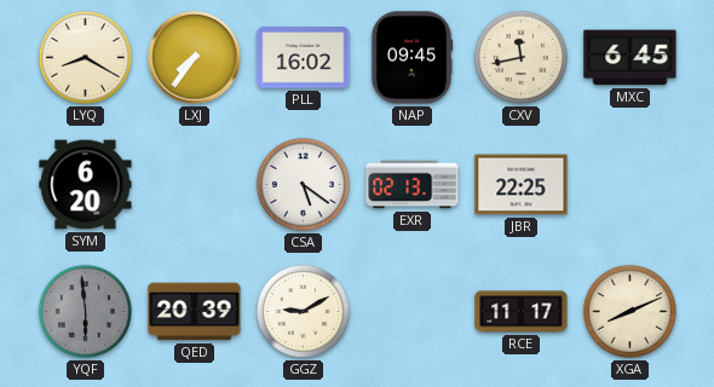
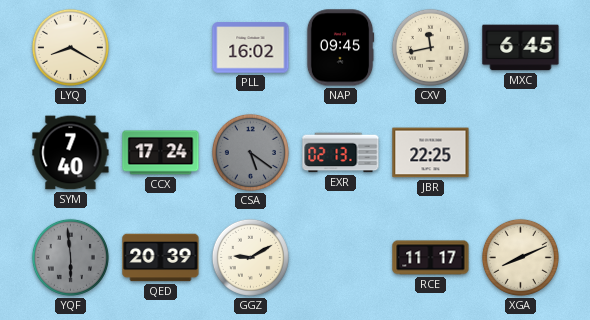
LXJ: 7:36 -> none
SYM: 6:20 -> 7:40
CCX: none -> 17:24
CSA dial: white -> grey
